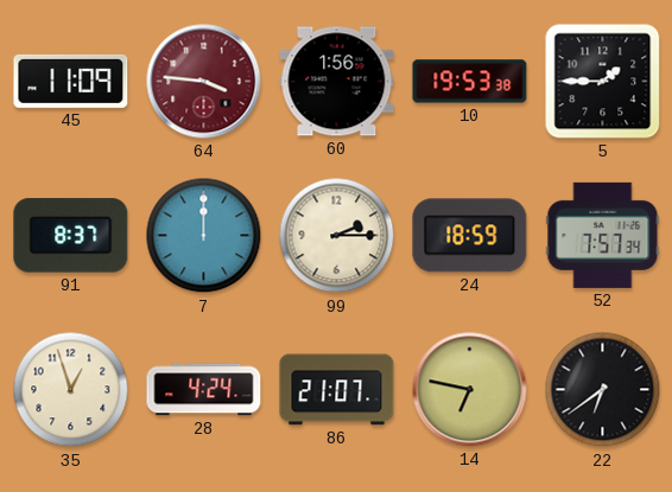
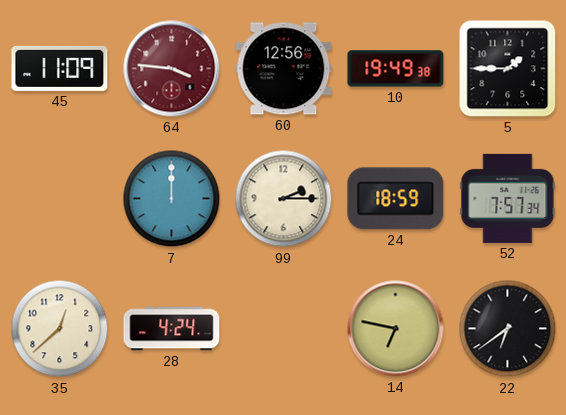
60: 1:56 -> 12:56
10: 19:53 -> 19:49
91: 8:37 -> none
35: 12:57 -> 12:38
86: 21:07 -> none
